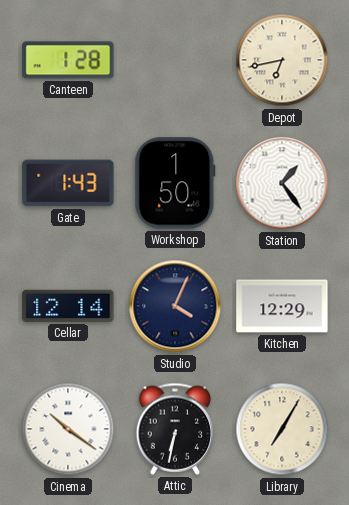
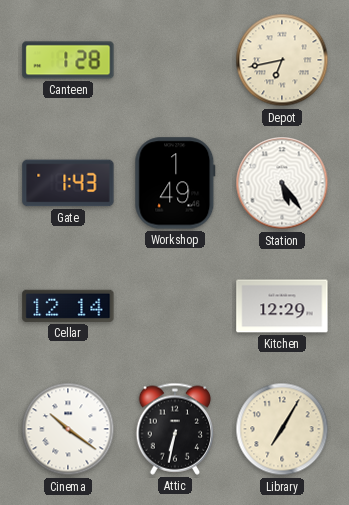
Workshop: 1:50 -> 1:49
Station: 1:24 -> 5:24
Studio: 4:04 -> none
